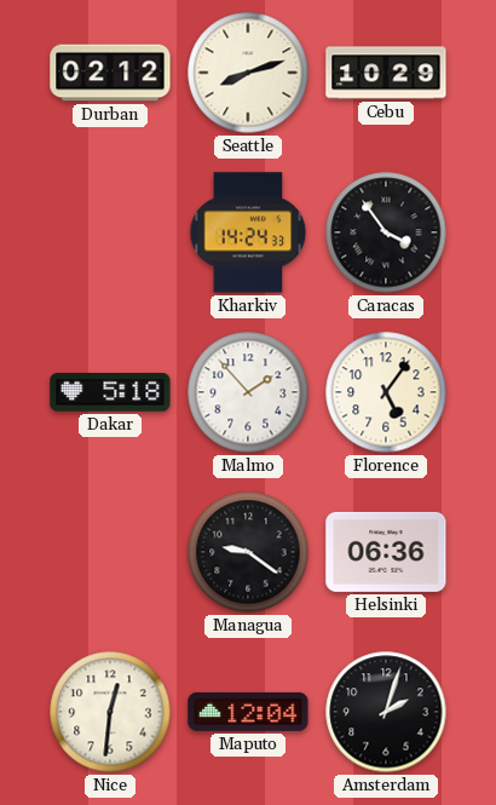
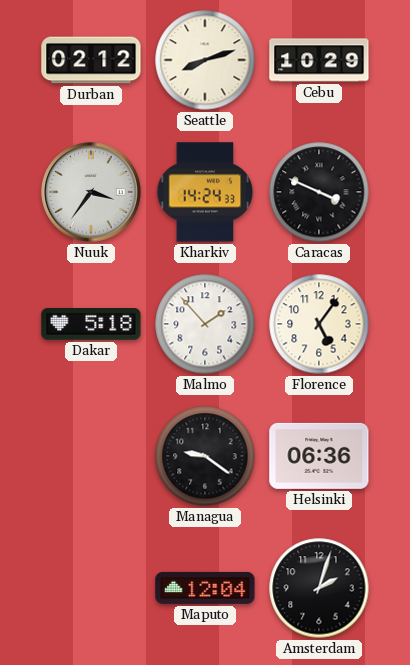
Nuuk: none -> 3:36
Caracas: 3:54 -> 3:49
Nice: 12:31 -> none
